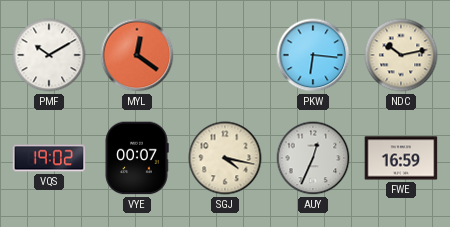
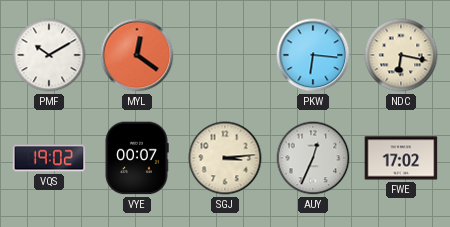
NDC: 10:13 -> 6:17
SGJ: 4:17 -> 3:14
FWE: 16:59 -> 17:02
